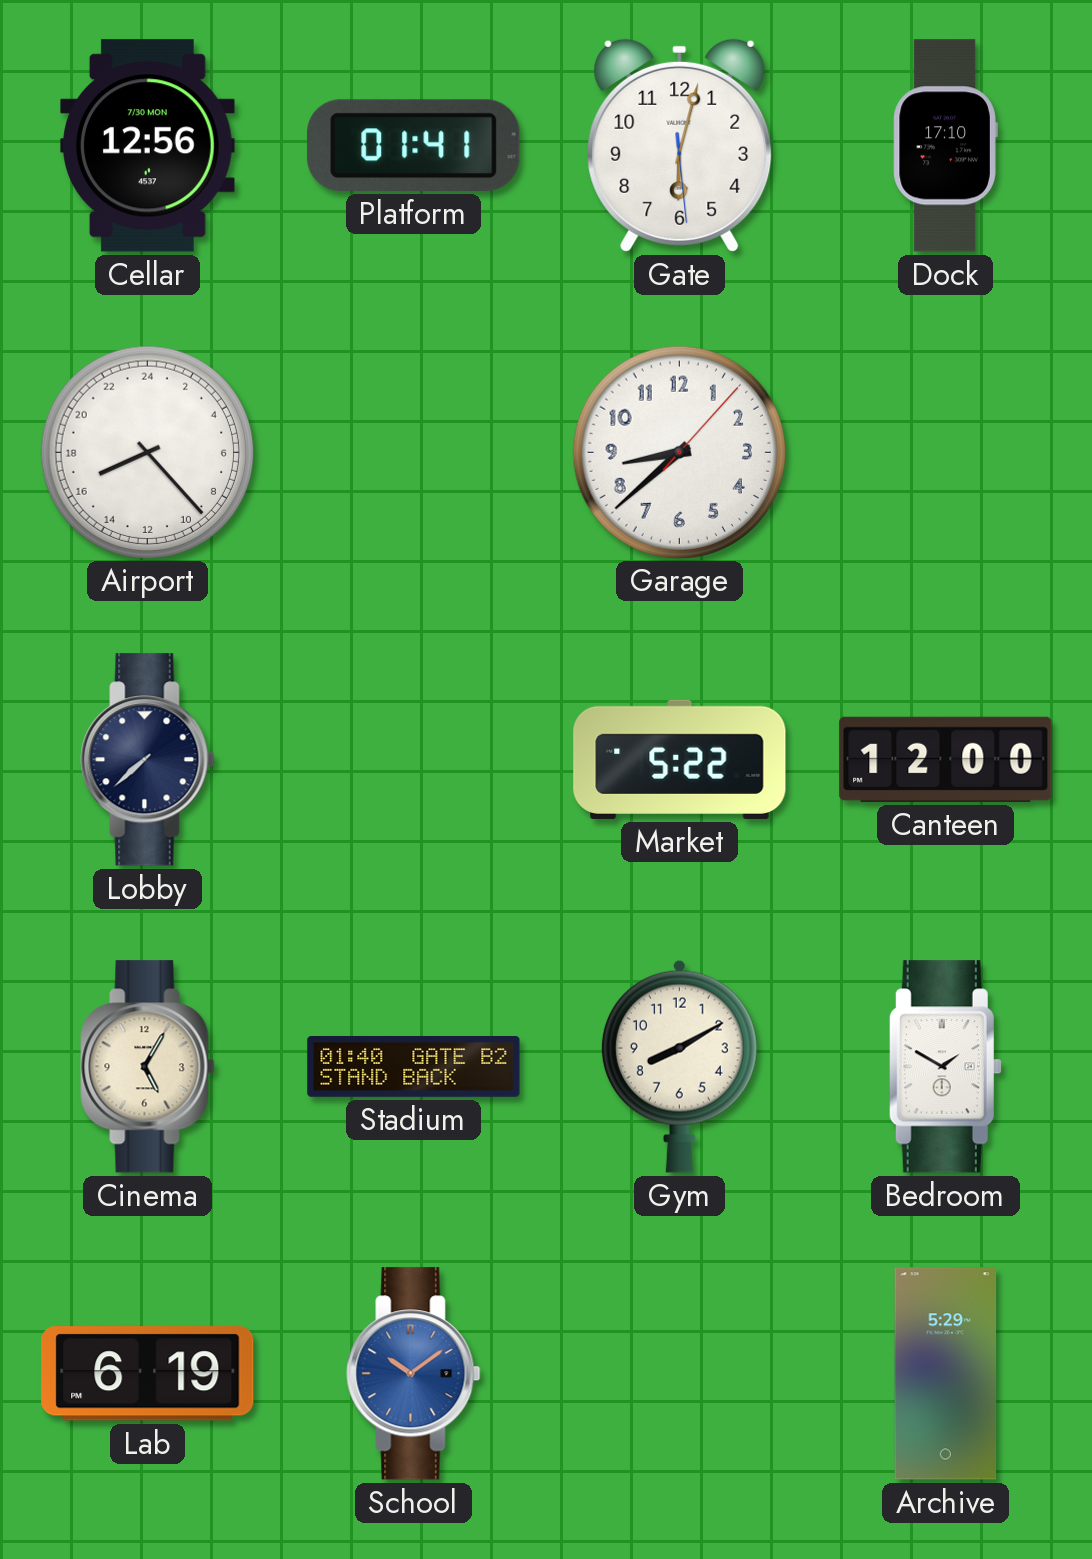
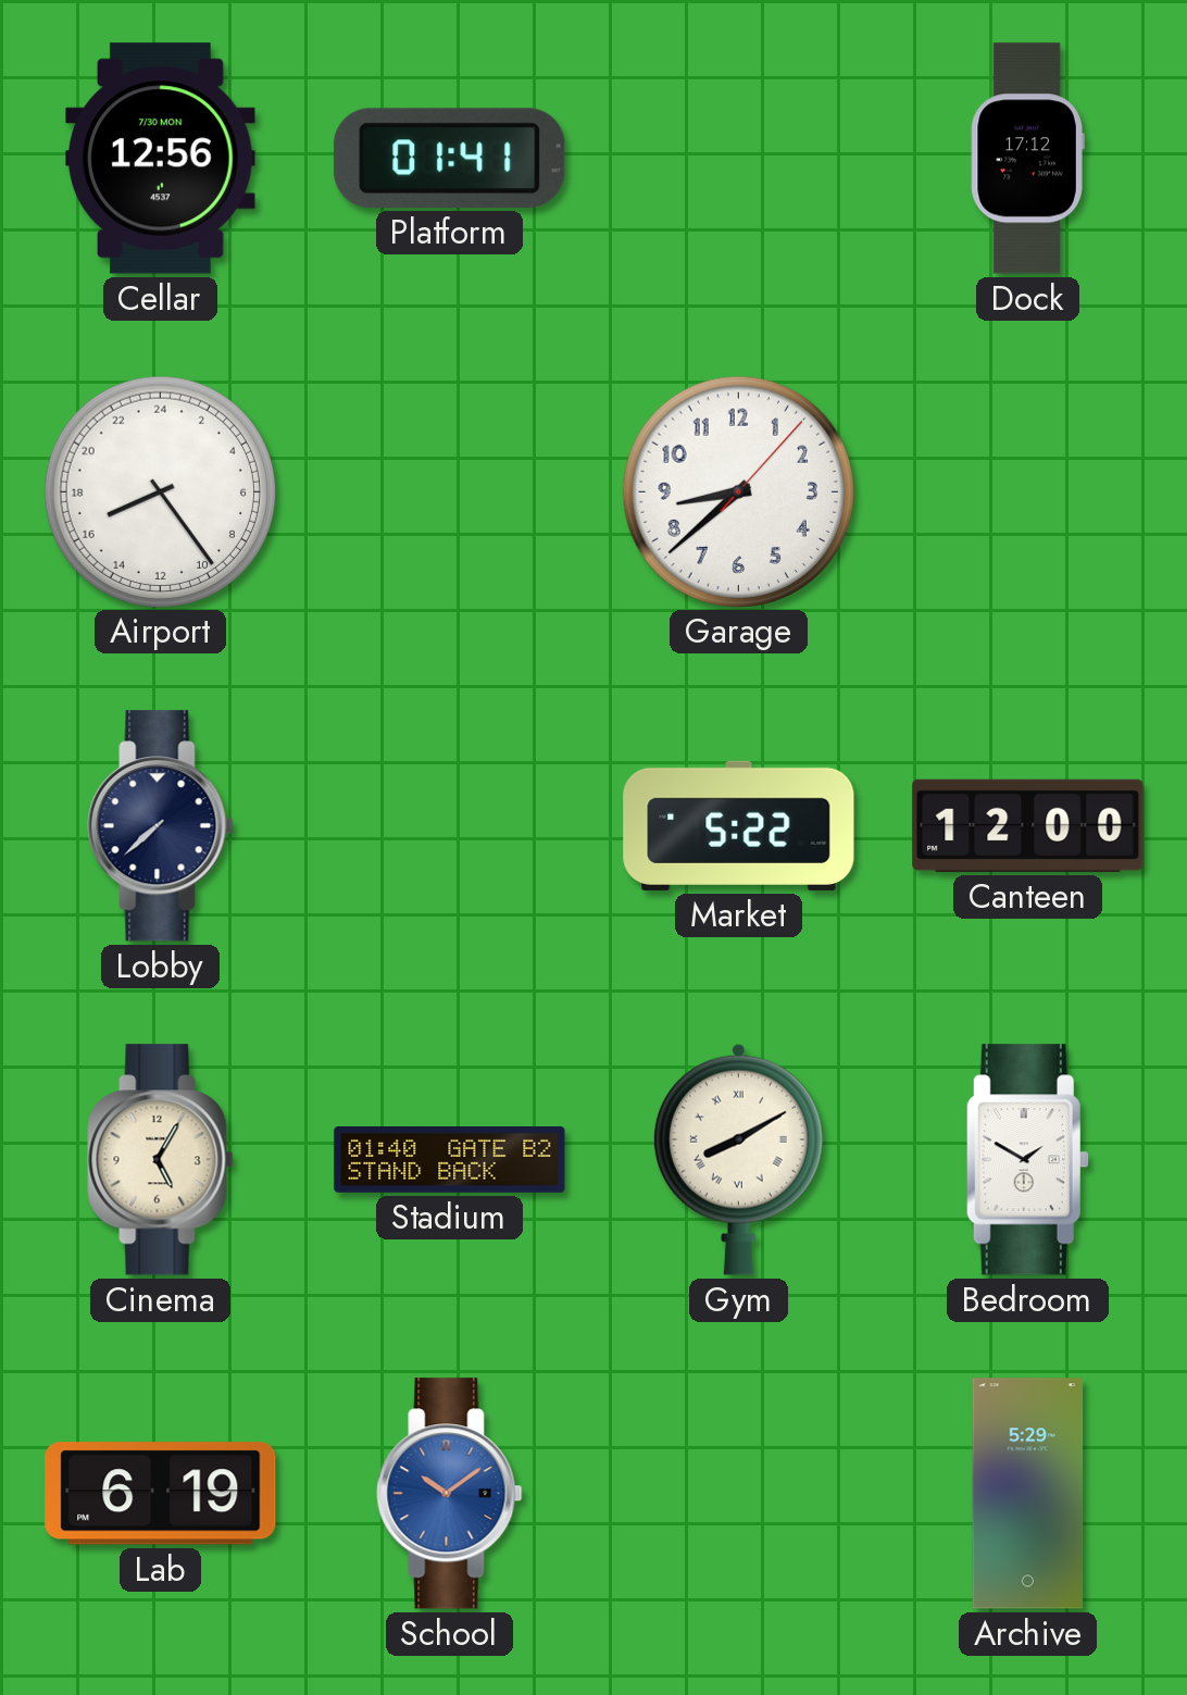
Gate: 6:02 -> none
Dock: 17:10 -> 17:12
Airport: 16:23 -> 16:24
Gym numerals: Arabic -> Roman
